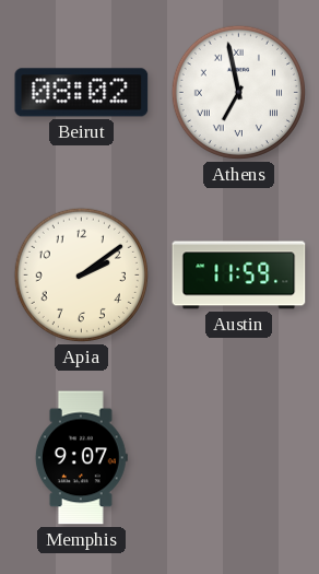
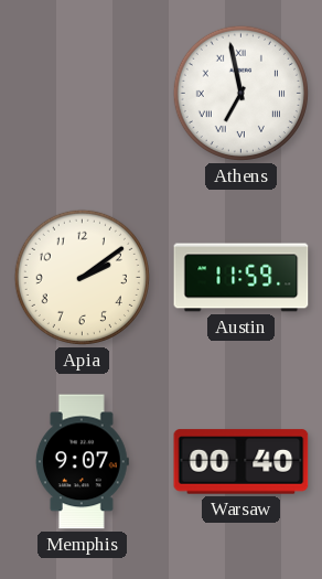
Beirut: 08:02 -> none
Warsaw: none -> 00:40
